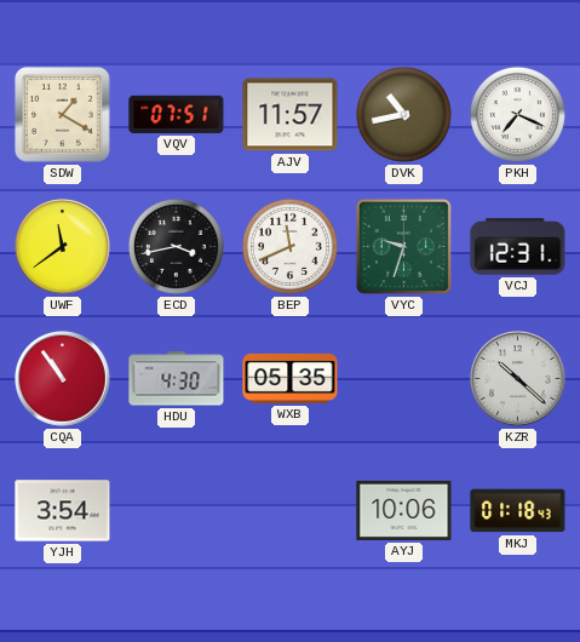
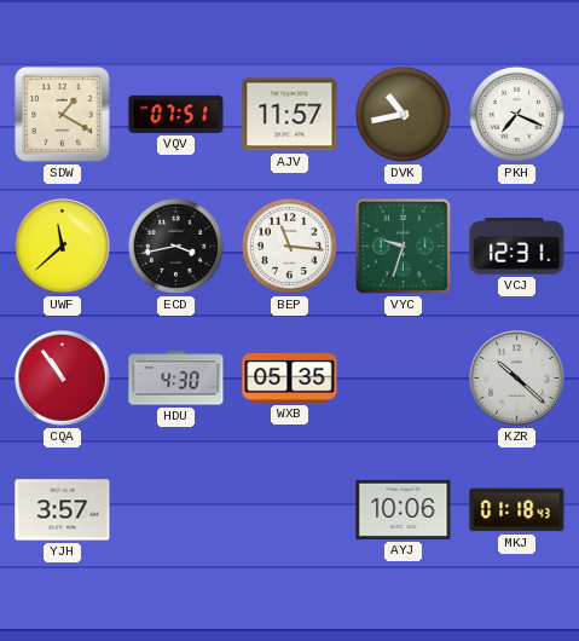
UWF: 11:39 -> 11:38
BEP: 11:41 -> 11:16
YJH: 3:54 -> 3:57
